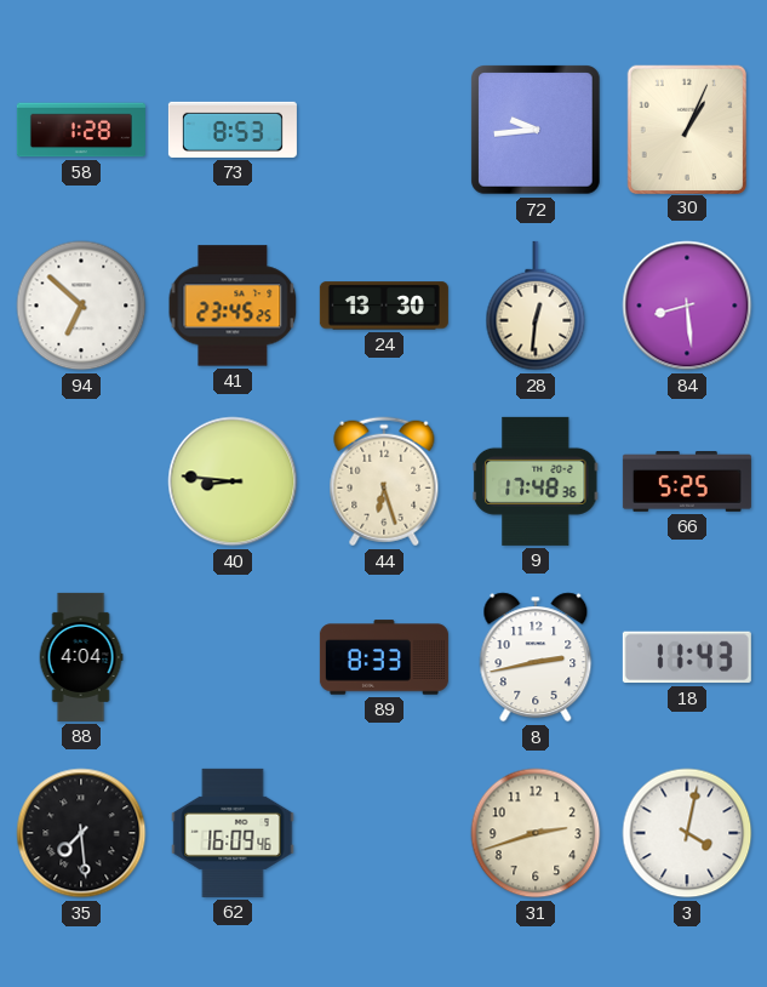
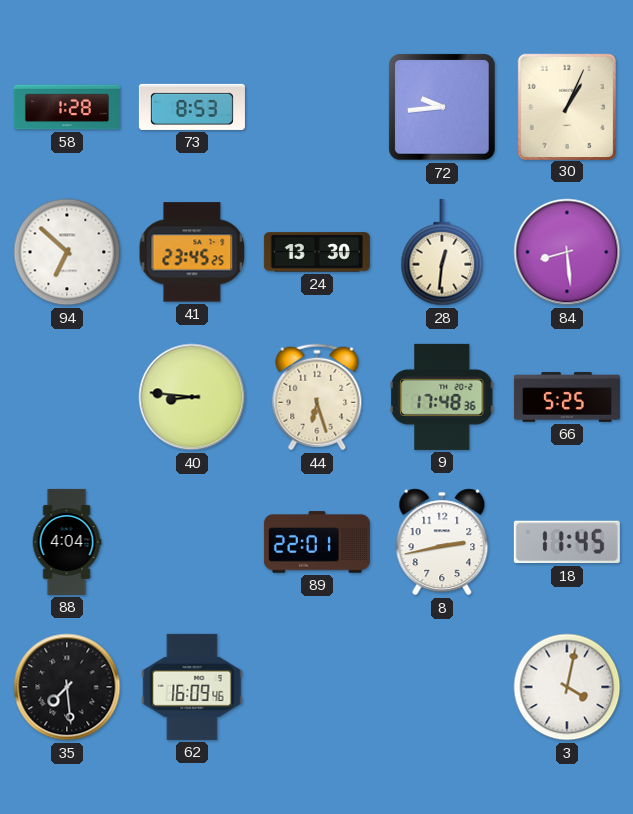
89: 8:33 -> 22:01
18: 11:43 -> 11:45
31: 2:42 -> none
